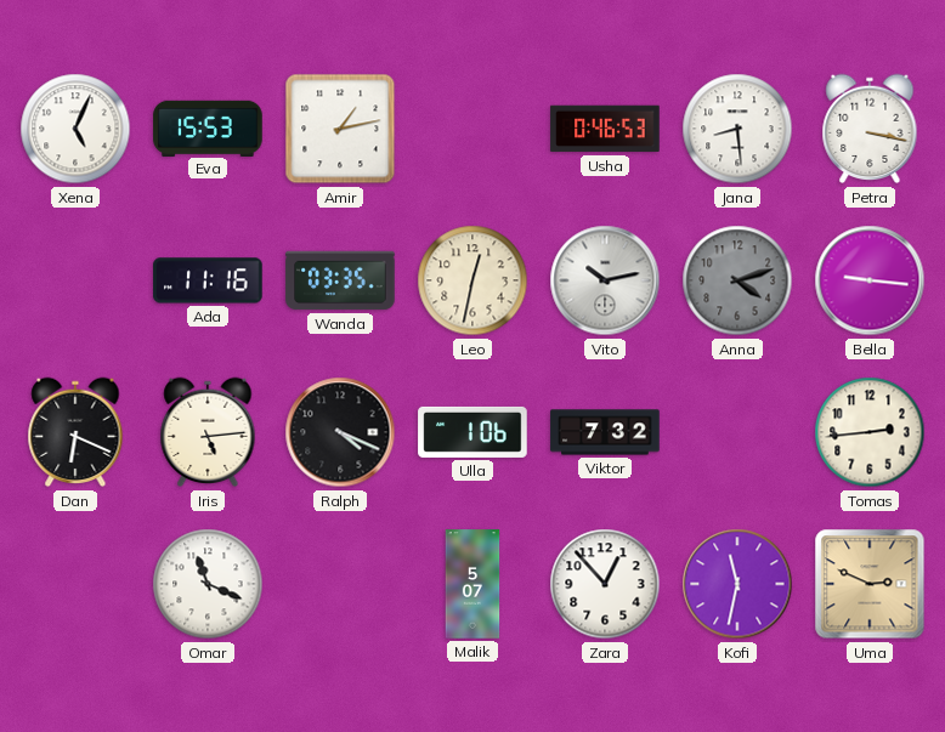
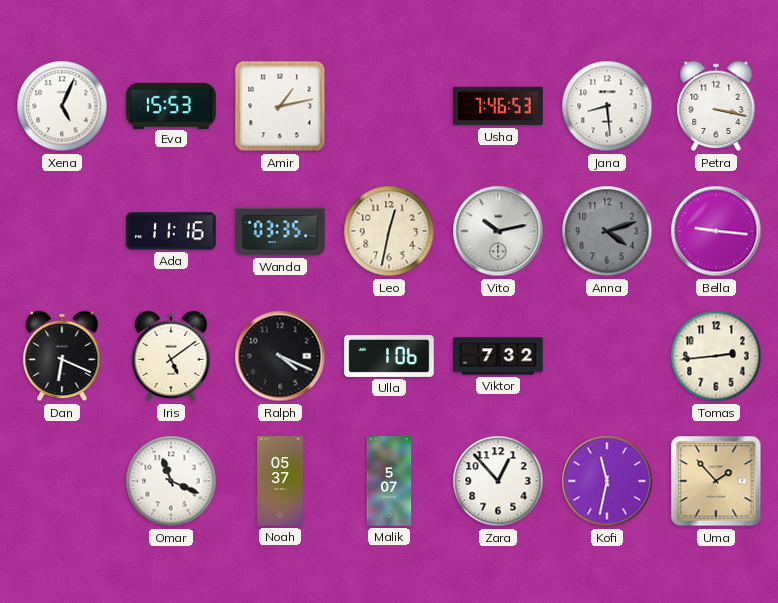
Usha: 0:46 -> 7:46
Iris: 5:14 -> 5:09
Noah: none -> 05:37
Uma: 2:49 -> 1:53
